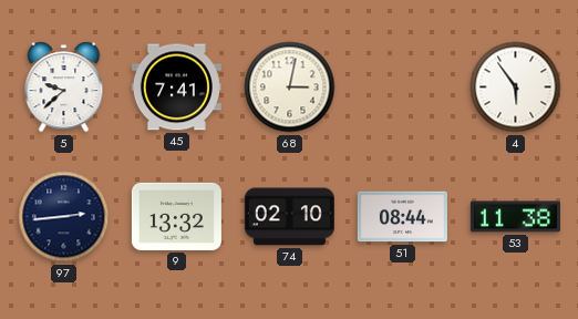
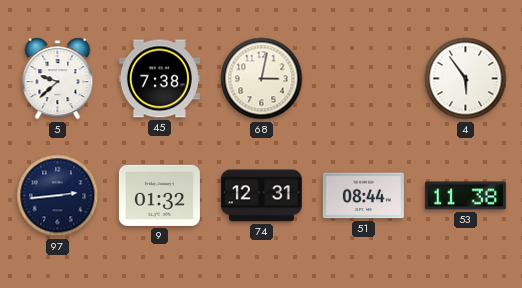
45: 7:41 -> 7:38
9: 13:32 -> 01:32
74: 02:10 -> 12:31
